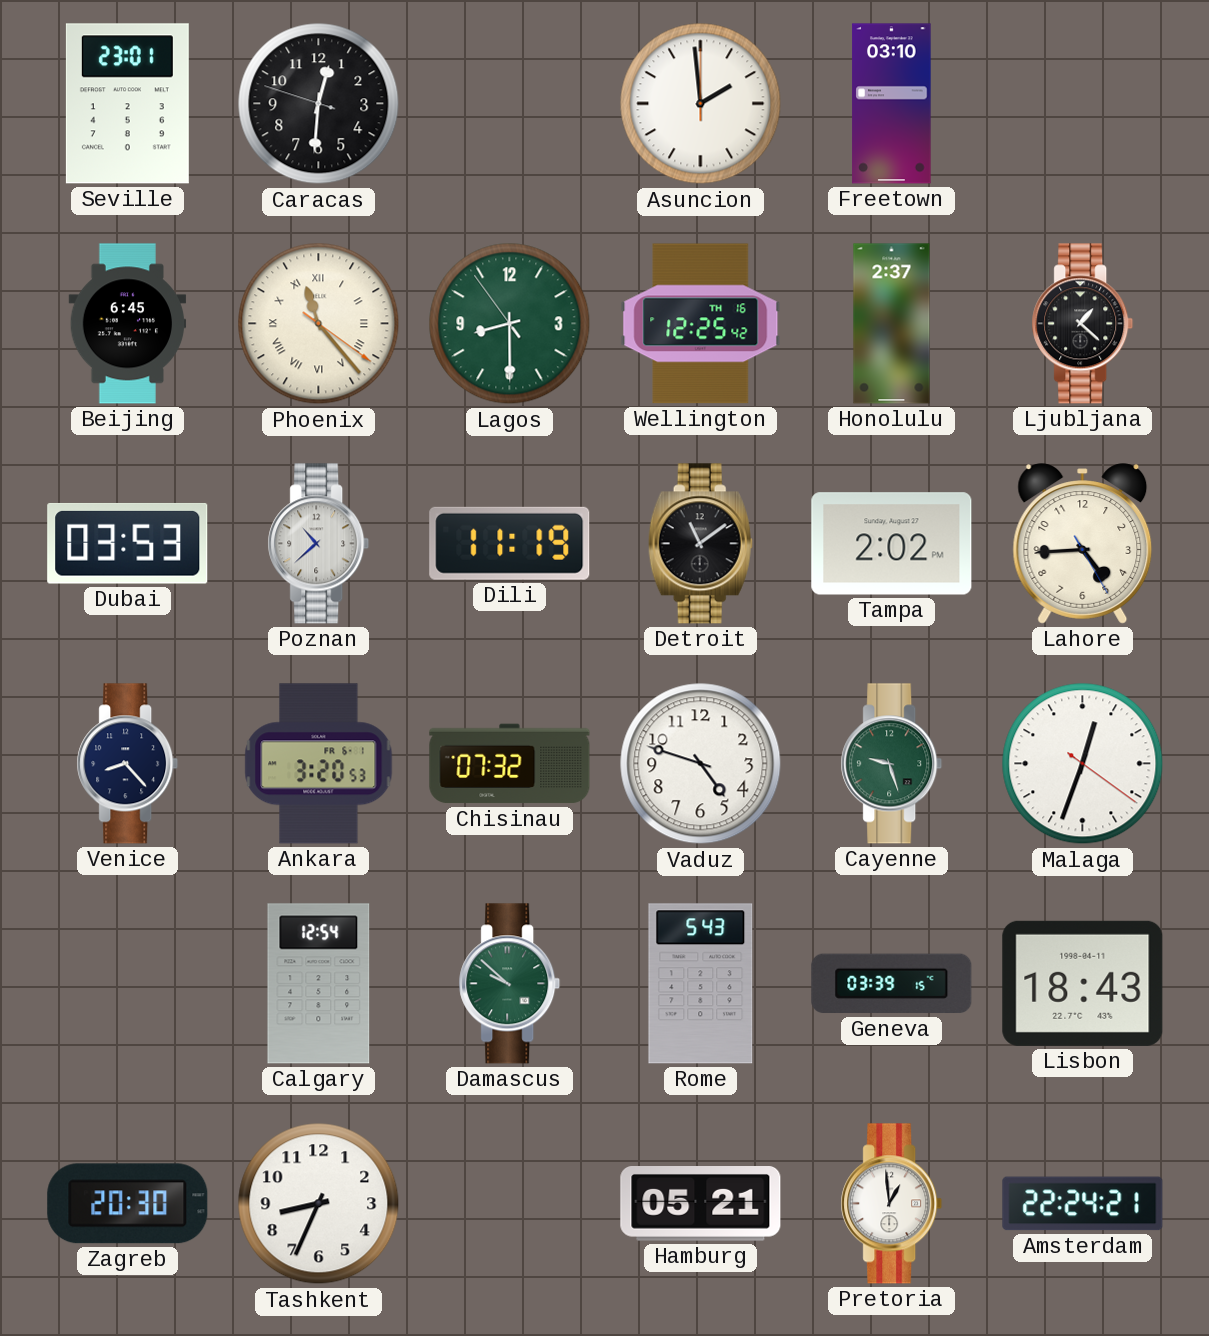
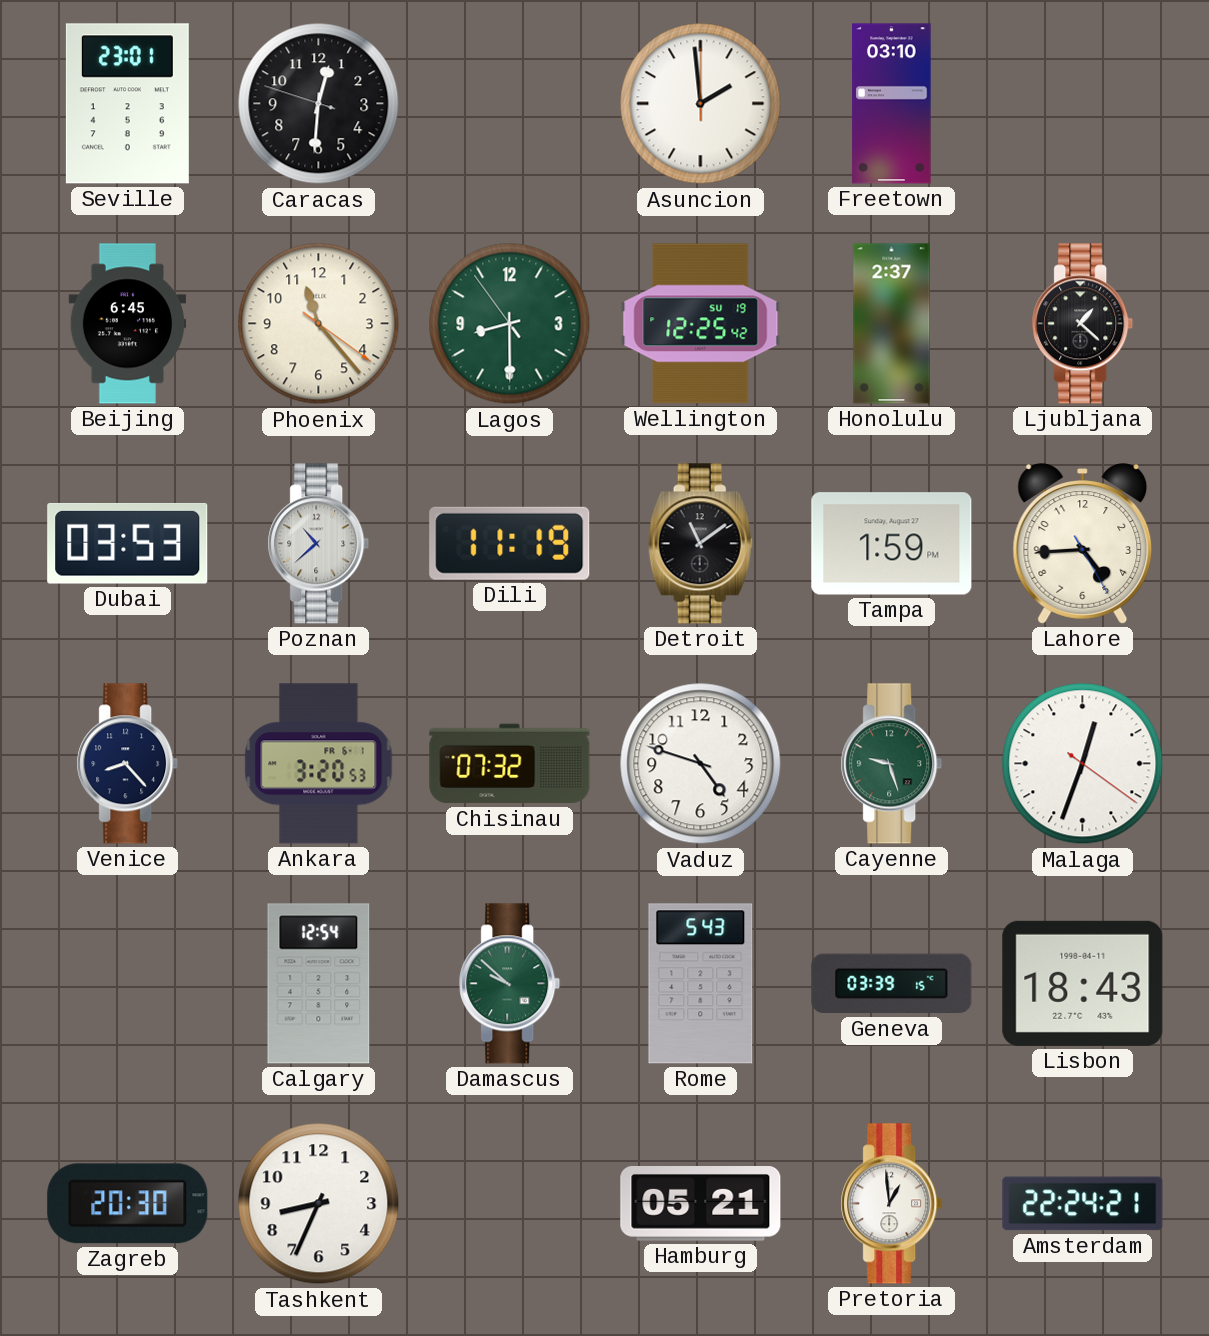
Phoenix numerals: Roman -> Arabic
Wellington date: TH 16 -> SU 19
Tampa: 2:02 -> 1:59
